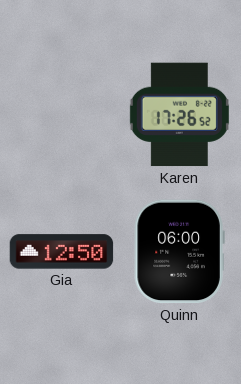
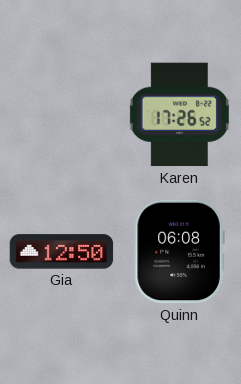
Quinn: 06:00 -> 06:08
